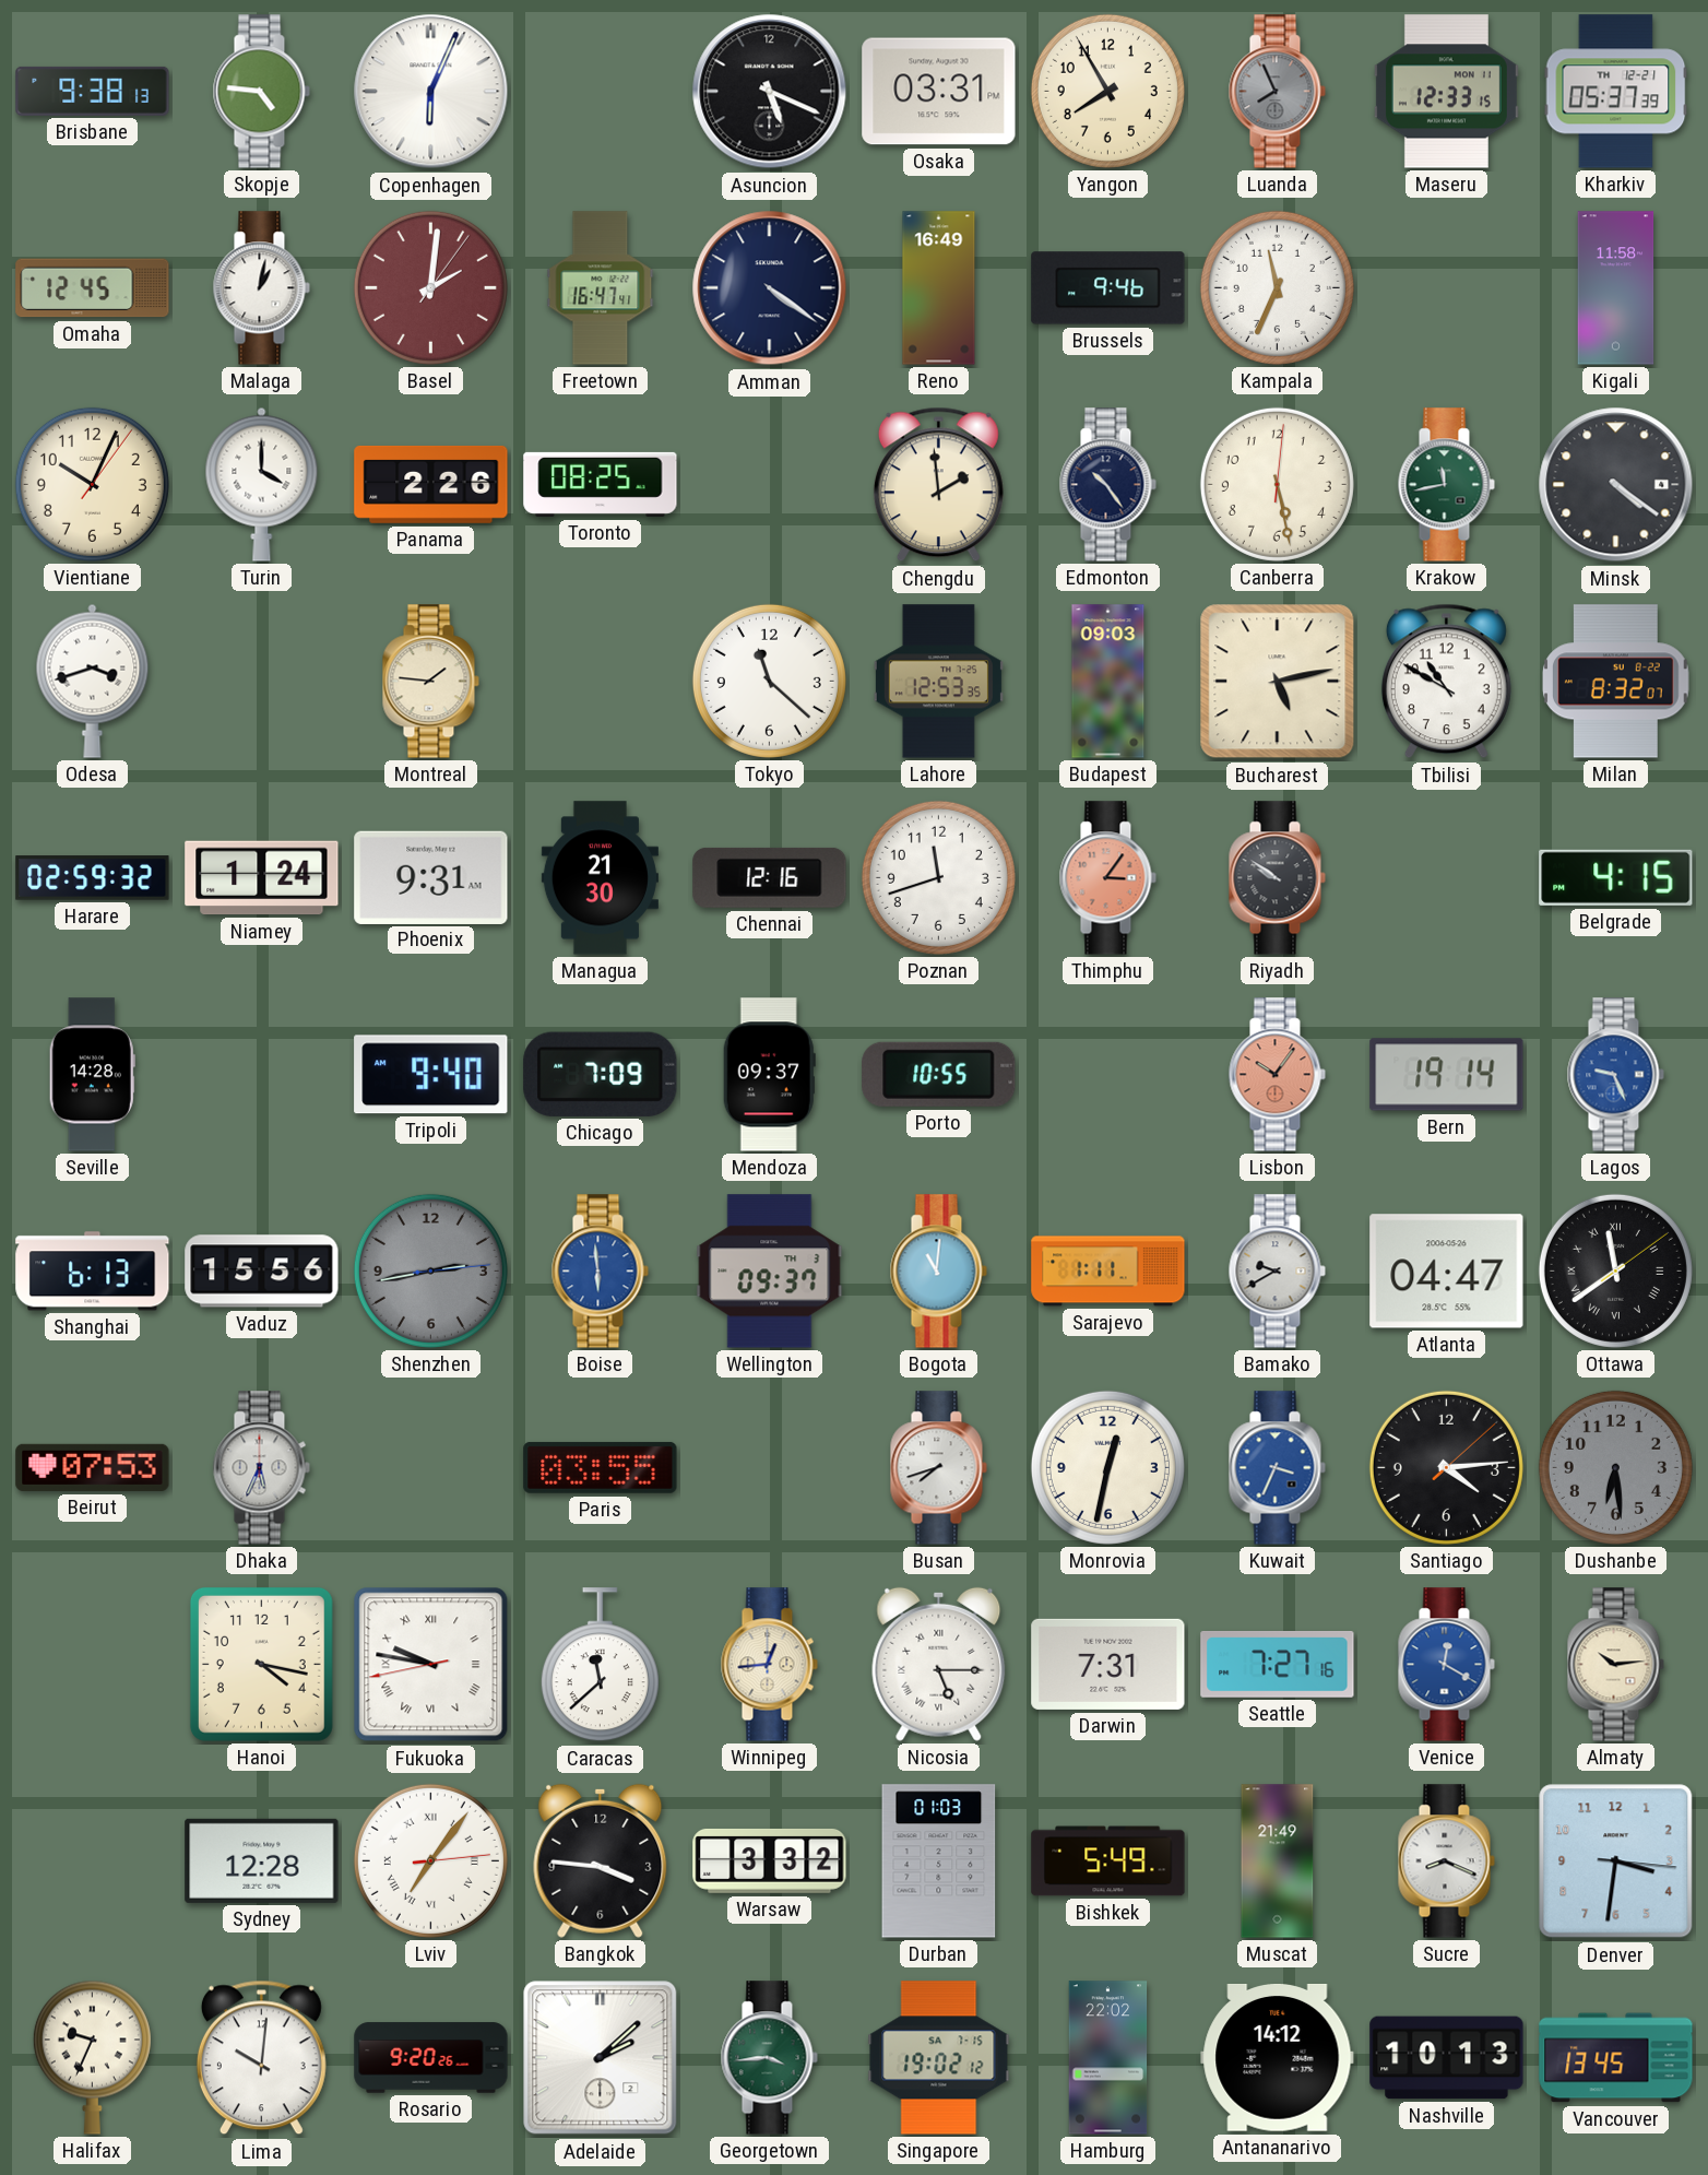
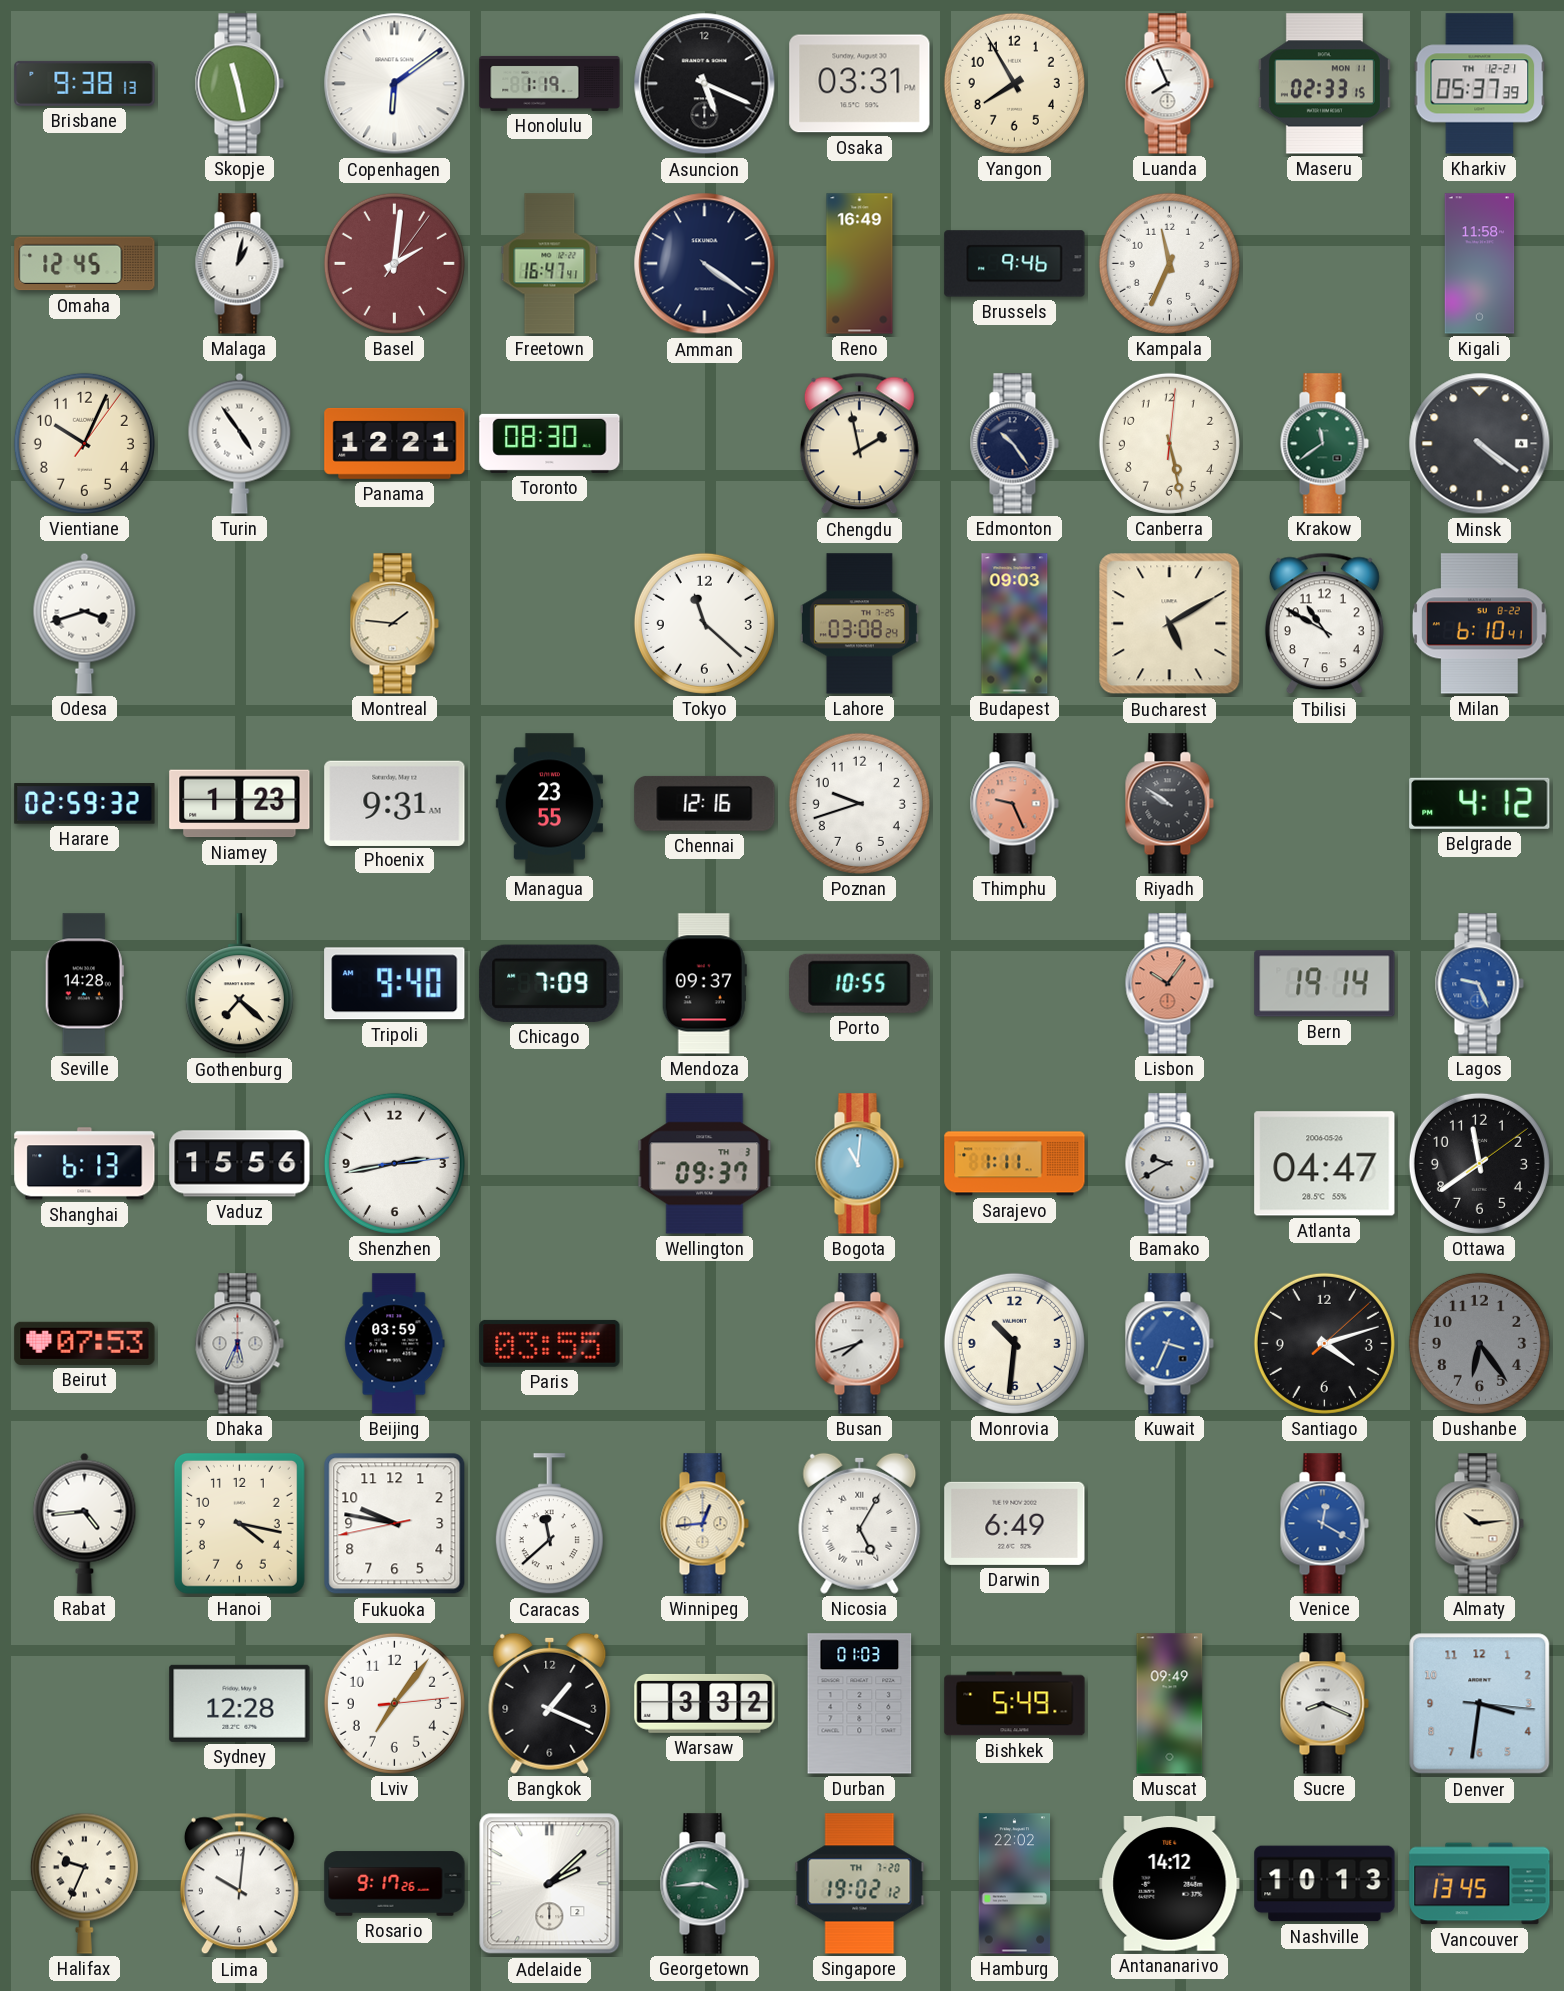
Skopje: 4:46 -> 11:28
Copenhagen: 6:04 -> 6:09
Honolulu: none -> 1:19
Luanda dial: grey -> white
Maseru: 12:33 -> 02:33
Turin: 4:00 -> 4:54
Panama: 2:26 -> 12:21
Toronto: 08:25 -> 08:30
Chengdu: 1:59 -> 1:58
Krakow: 11:43 -> 11:39
Lahore: 12:53 -> 03:08
Bucharest: 5:13 -> 5:10
Milan: 8:32 -> 6:10
Niamey: 1:24 -> 1:23
Managua: 21:30 -> 23:55
Poznan: 11:42 -> 9:42
Thimphu: 3:06 -> 9:26
Belgrade: 4:15 -> 4:12
Gothenburg: none -> 7:22
Shenzhen dial: grey -> white
Boise: 5:59 -> none
Ottawa numerals: Roman -> Arabic
Beijing: none -> 03:59
Monrovia: 12:32 -> 10:31
Santiago: 4:14 -> 4:12
Dushanbe: 6:29 -> 6:24
Rabat: none -> 4:44
Fukuoka numerals: Roman -> Arabic
Nicosia: 5:15 -> 5:05
Darwin: 7:31 -> 6:49
Seattle: 7:27 -> none
Lviv numerals: Roman -> Arabic
Bangkok: 3:46 -> 1:19
Muscat: 21:49 -> 09:49
Rosario: 9:20 -> 9:17
Singapore date: SA 7-15 -> TH 7-20
